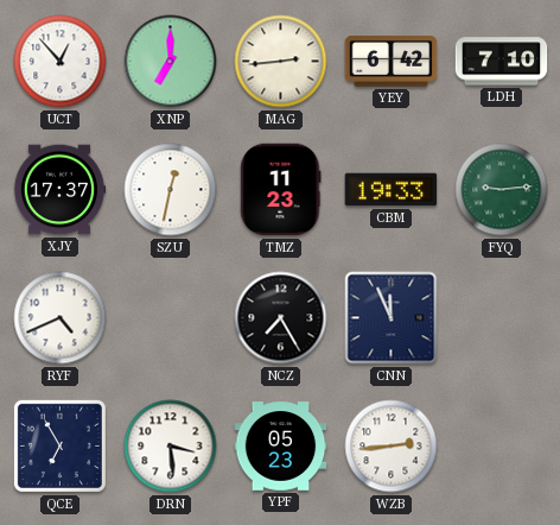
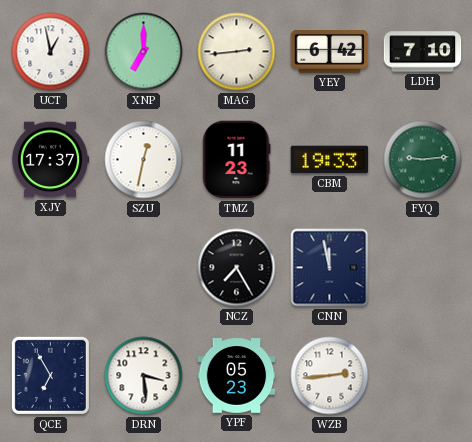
UCT: 12:53 -> 12:58
RYF: 4:41 -> none
CNN: 11:56 -> 11:58
